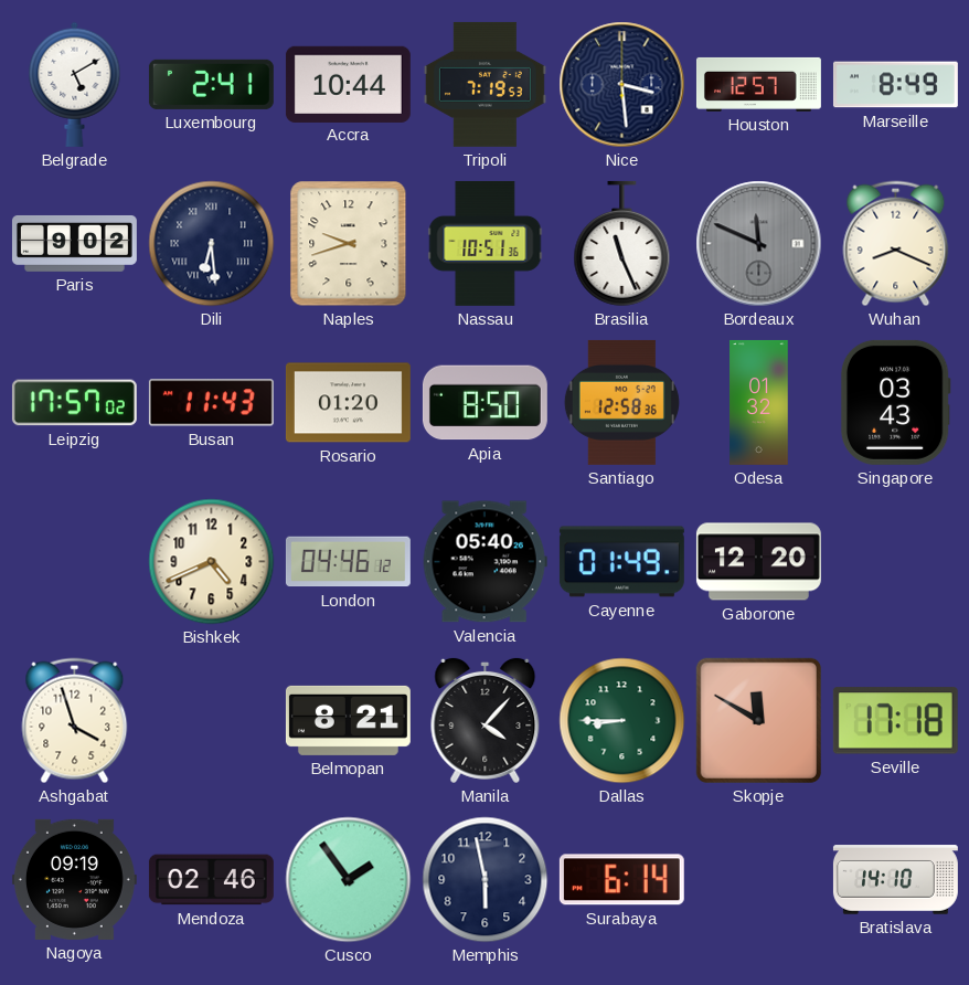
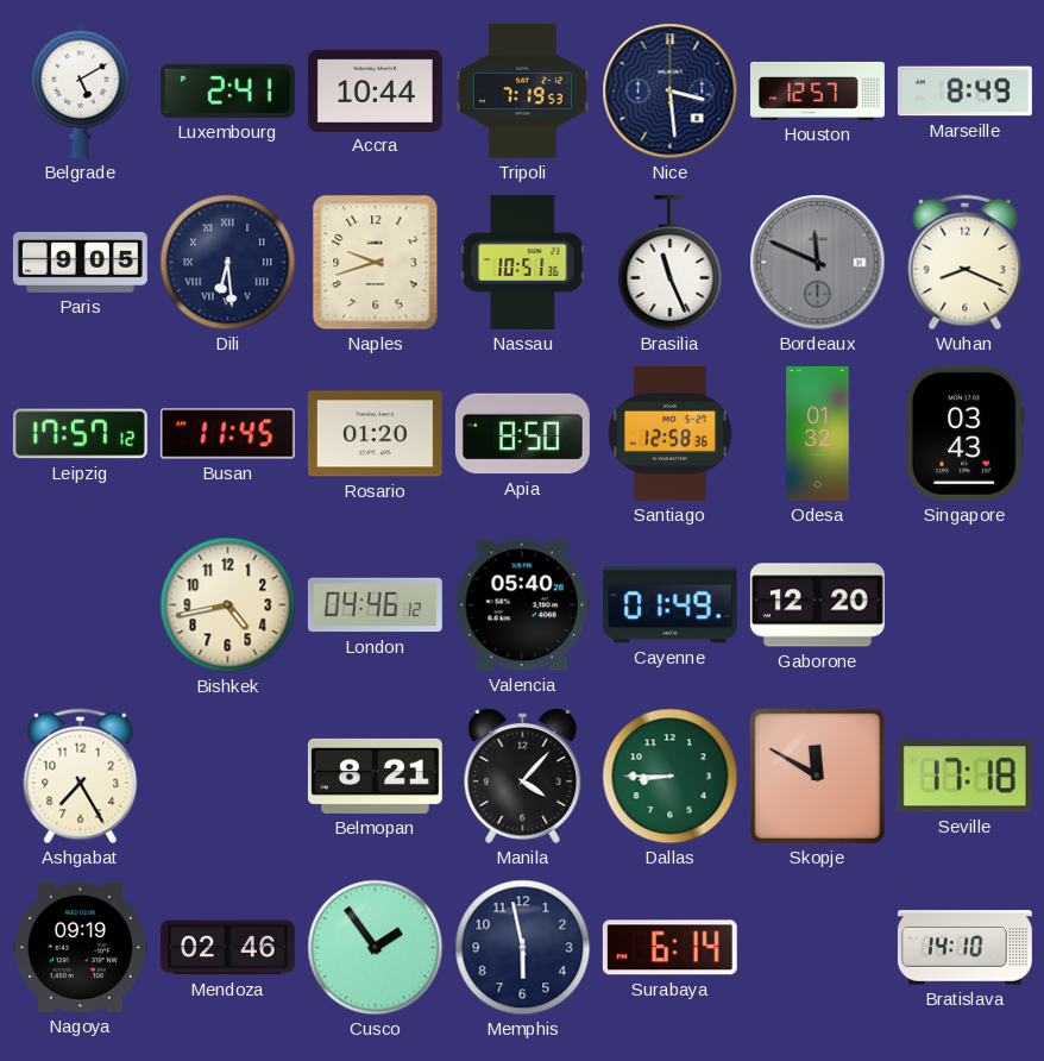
Paris: 9:02 -> 9:05
Leipzig: 17:57:02 -> 17:57:12
Busan: 11:43 -> 11:45
Bishkek: 4:41 -> 4:43
Ashgabat: 3:57 -> 7:25
